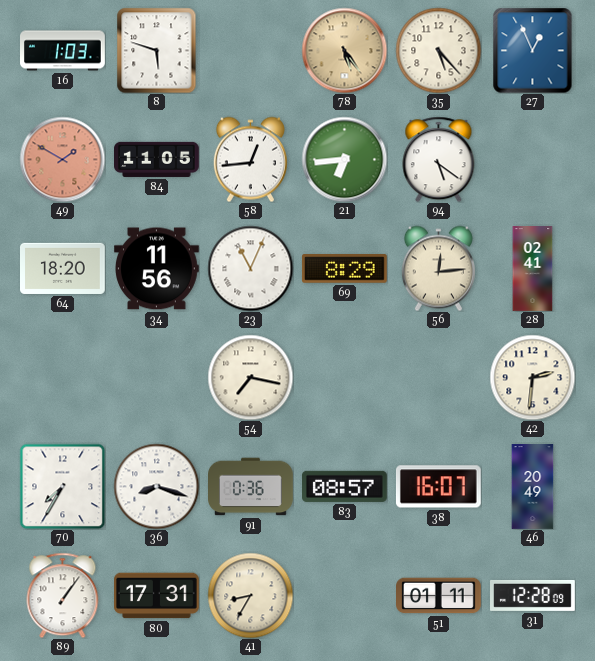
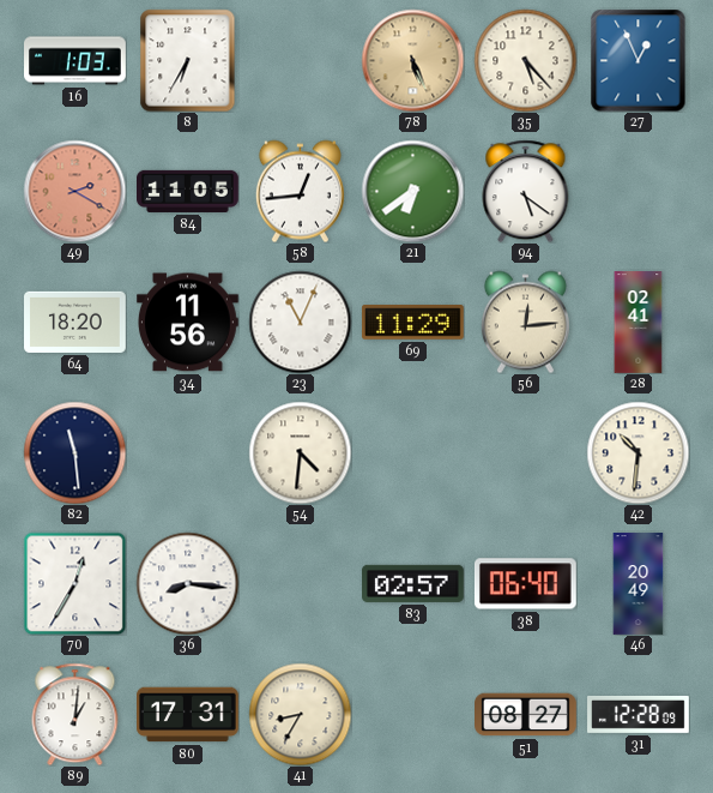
8: 5:48 -> 6:35
78: 5:24 -> 5:26
49: 1:50 -> 2:20
21: 6:44 -> 6:39
69: 8:29 -> 11:29
82: none -> 11:29
54: 7:17 -> 4:31
42: 2:31 -> 10:31
70: 7:35 -> 12:35
36: 8:18 -> 8:16
91: 0:36 -> none
83: 08:57 -> 02:57
38: 16:07 -> 06:40
89: 1:06 -> 1:01
51: 01:11 -> 08:27
